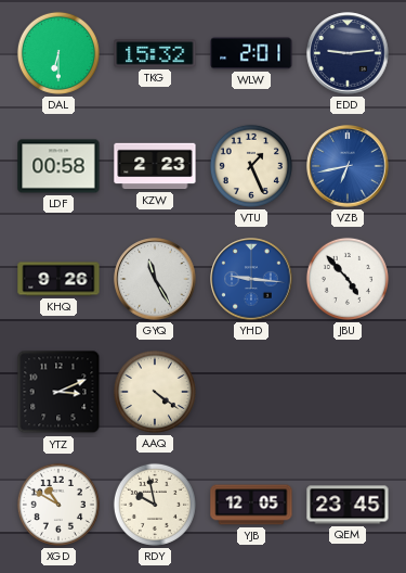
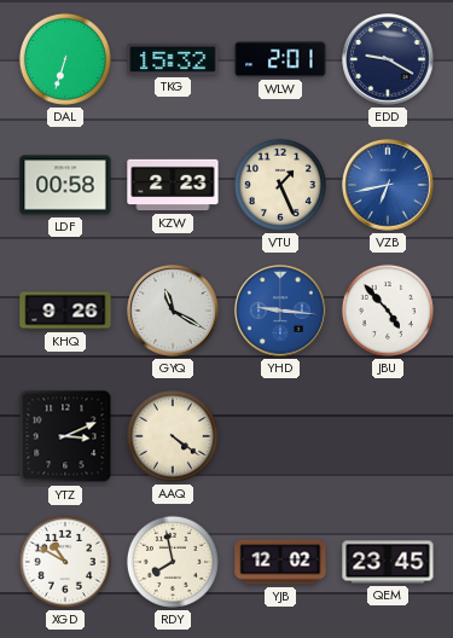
DAL: 6:30 -> 6:33
EDD: 9:14 -> 9:20
GYQ: 11:25 -> 11:20
RDY: 9:58 -> 7:58
YJB: 12:05 -> 12:02
